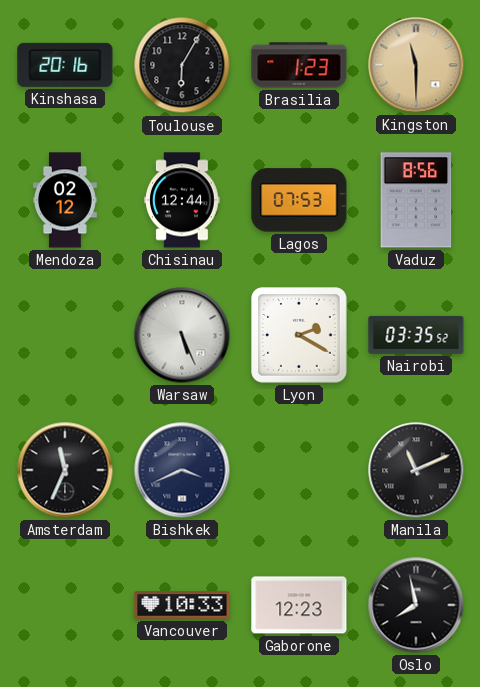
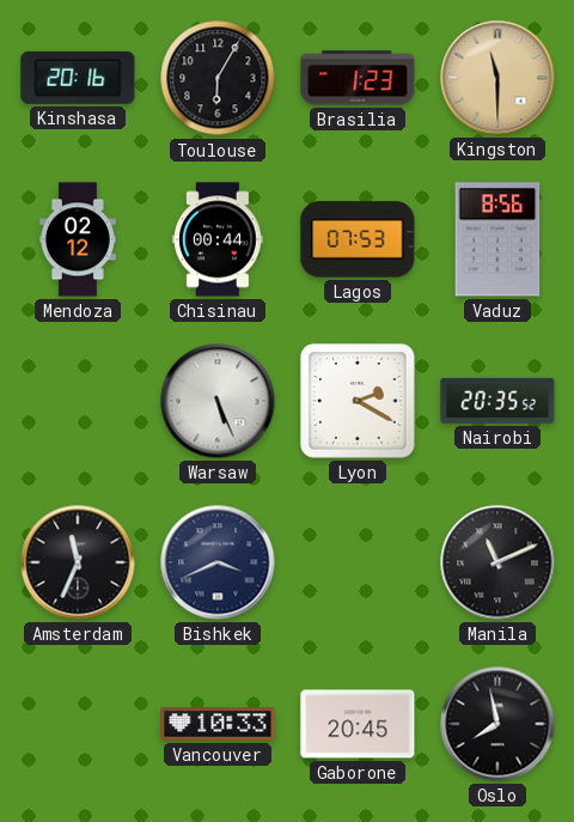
Chisinau: 12:44 -> 00:44
Nairobi: 03:35 -> 20:35
Gaborone: 12:23 -> 20:45
